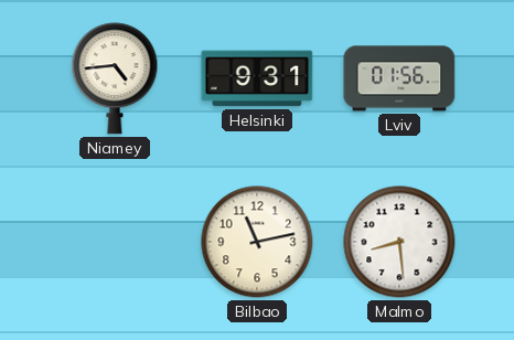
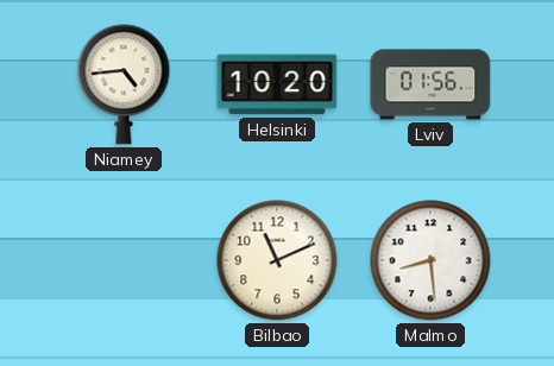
Helsinki: 9:31 -> 10:20
Bilbao: 11:13 -> 11:11
